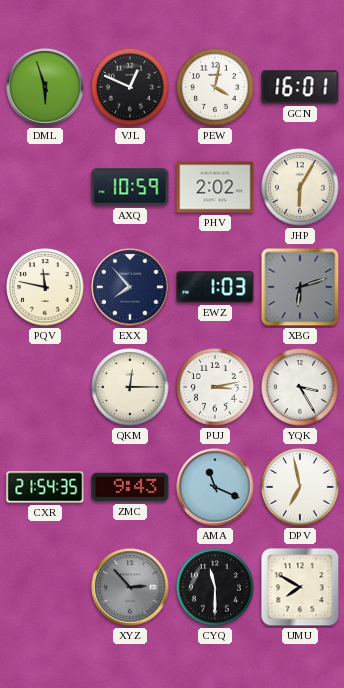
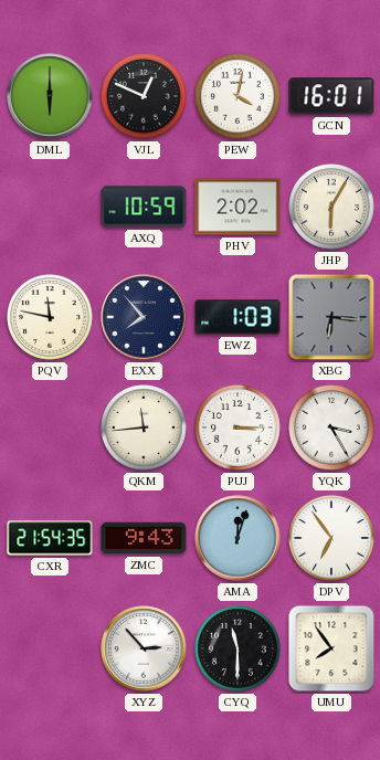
DML: 5:57 -> 6:00
XBG: 6:12 -> 6:16
QKM: 12:15 -> 11:44
PUJ: 3:13 -> 3:15
AMA: 11:19 -> 12:03
DPV: 6:58 -> 6:54
XYZ dial: grey -> white
UMU: 7:50 -> 7:54
